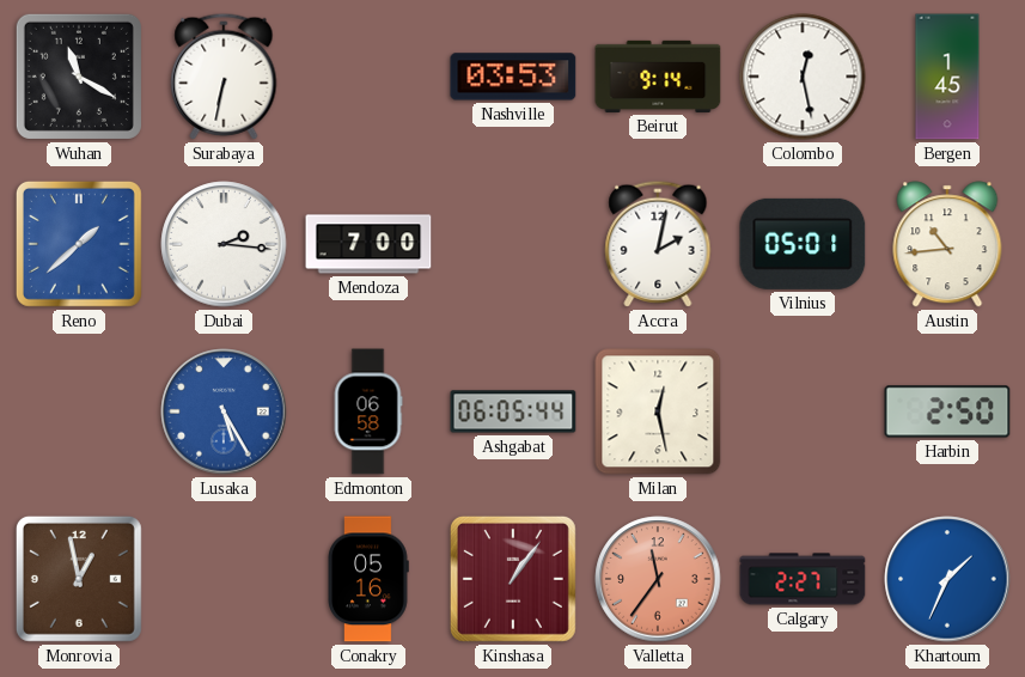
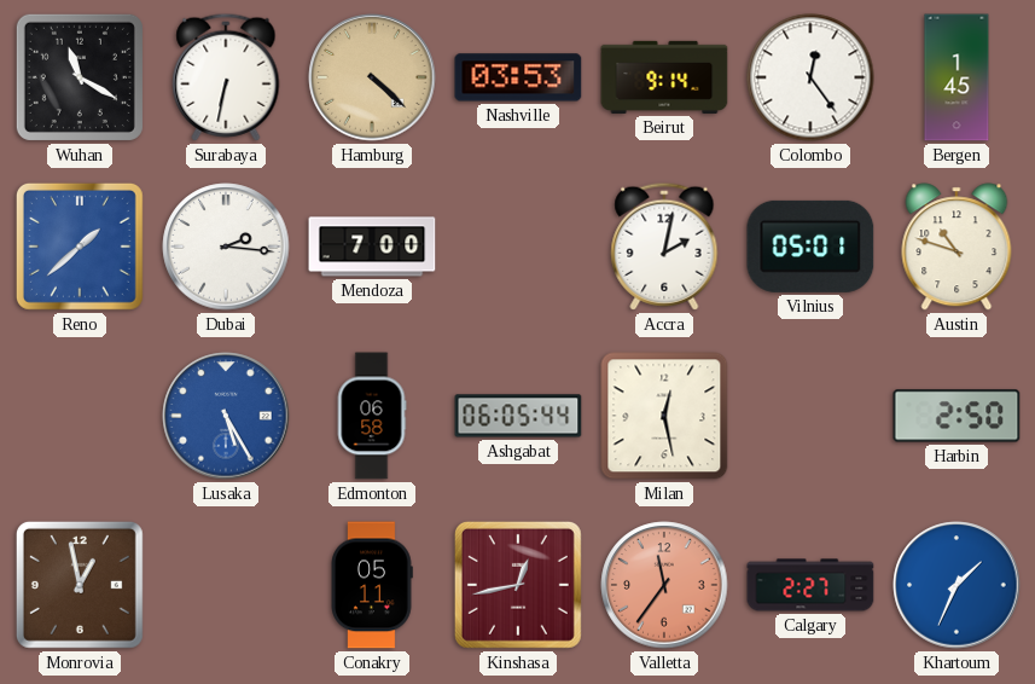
Hamburg: none -> 4:22
Colombo: 12:28 -> 12:24
Austin: 10:44 -> 10:48
Conakry: 05:16 -> 05:11
Kinshasa: 1:06 -> 12:43
